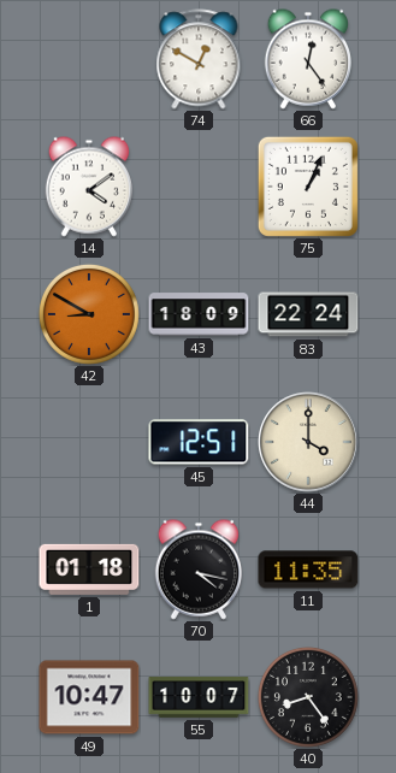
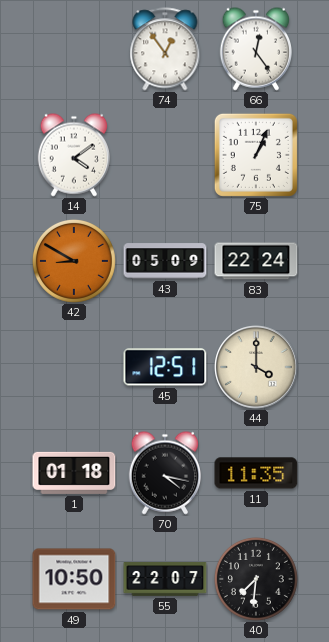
74: 12:50 -> 12:54
43: 18:09 -> 05:09
49: 10:47 -> 10:50
55: 10:07 -> 22:07
40: 8:24 -> 7:31
